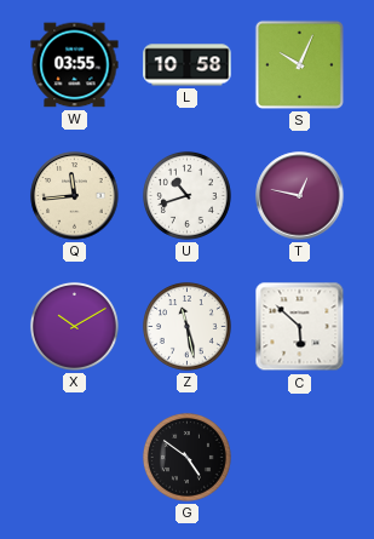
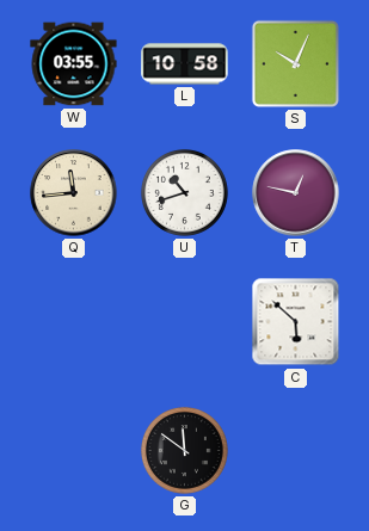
X: 10:10 -> none
Z: 11:28 -> none
G: 4:51 -> 11:51
